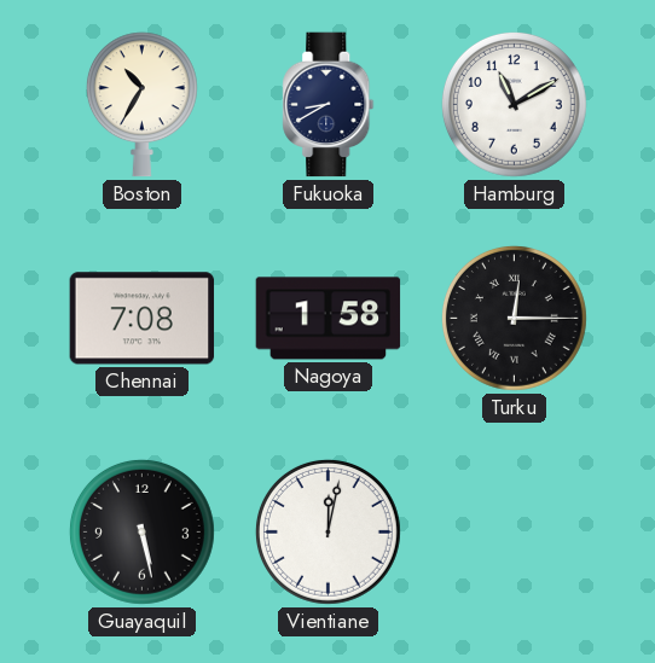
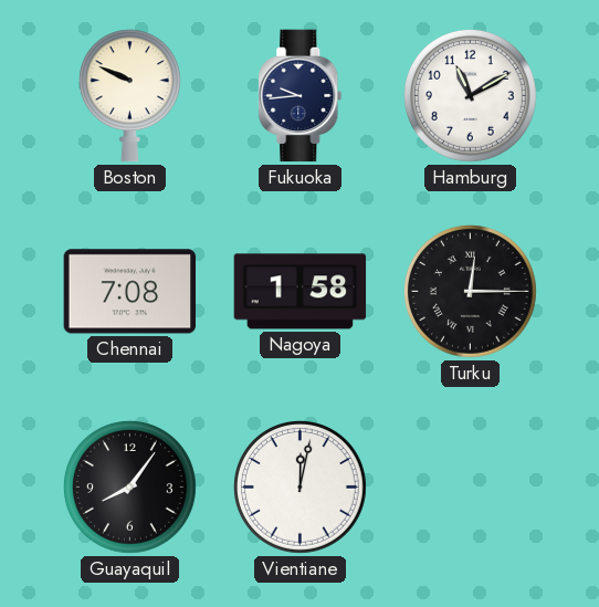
Boston: 10:35 -> 9:49
Fukuoka: 8:40 -> 9:44
Guayaquil: 5:28 -> 8:06
